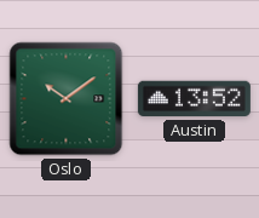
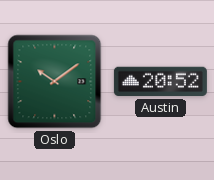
Austin: 13:52 -> 20:52
